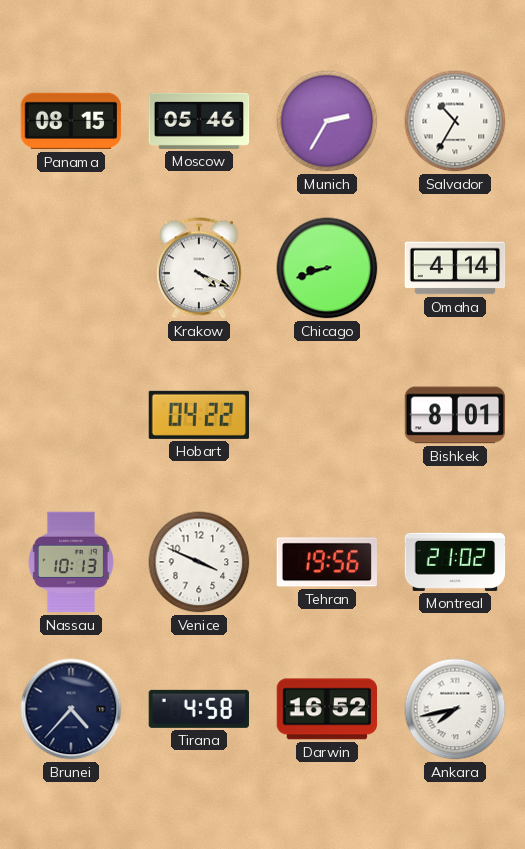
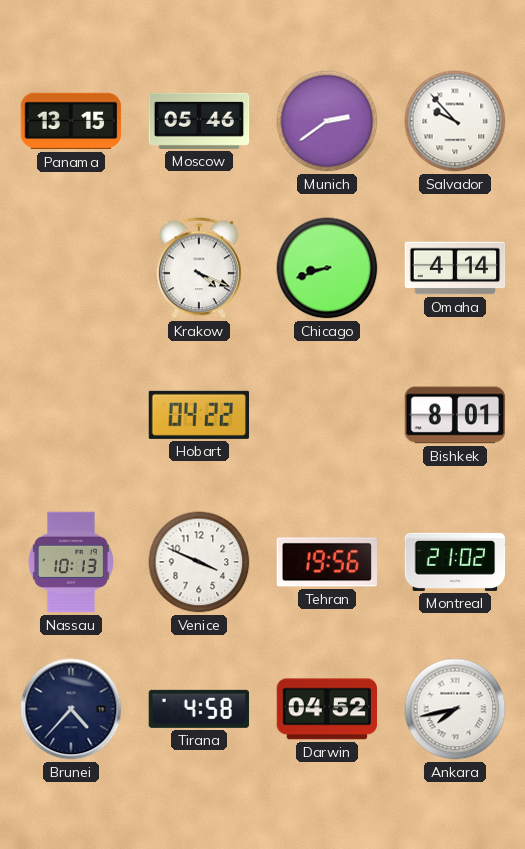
Panama: 08:15 -> 13:15
Munich: 2:35 -> 2:39
Salvador: 10:35 -> 9:53
Darwin: 16:52 -> 04:52
